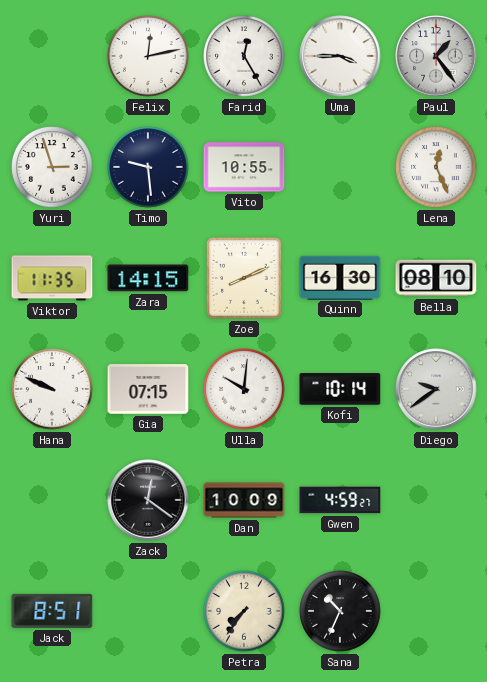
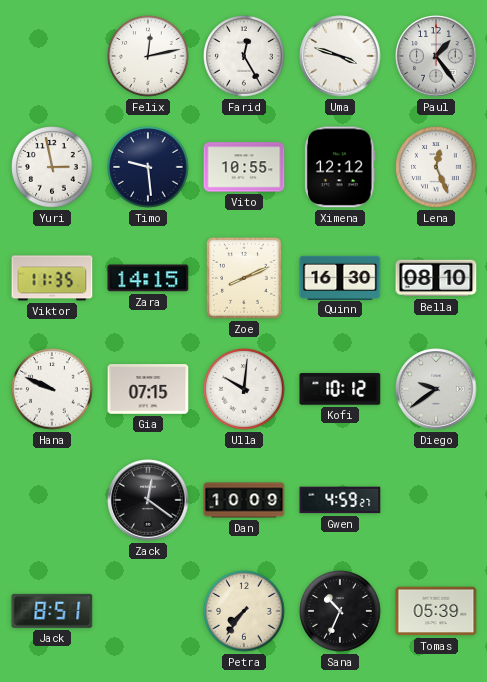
Uma: 3:45 -> 3:48
Yuri: 2:57 -> 2:58
Ximena: none -> 12:12
Kofi: 10:14 -> 10:12
Tomas: none -> 05:39
